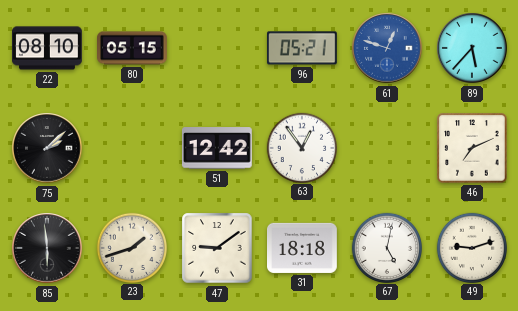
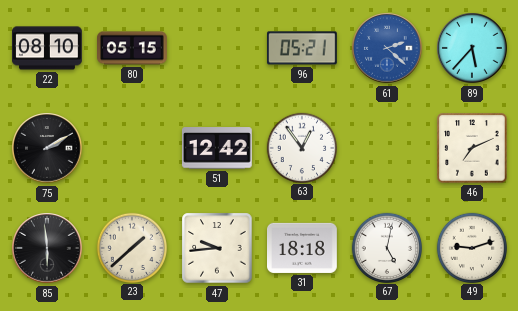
61: 12:48 -> 2:22
75: 2:08 -> 2:10
23: 1:42 -> 1:38
47: 9:09 -> 9:44
